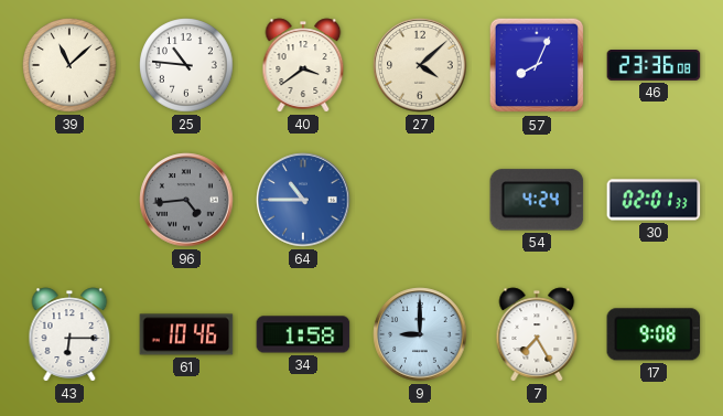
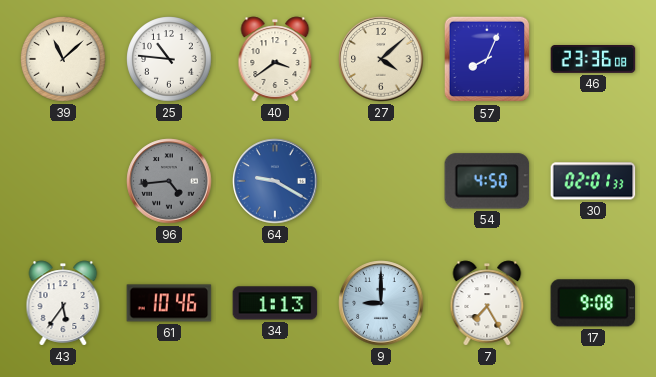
64: 10:45 -> 9:20
54: 4:24 -> 4:50
43: 6:15 -> 5:36
34: 1:58 -> 1:13
